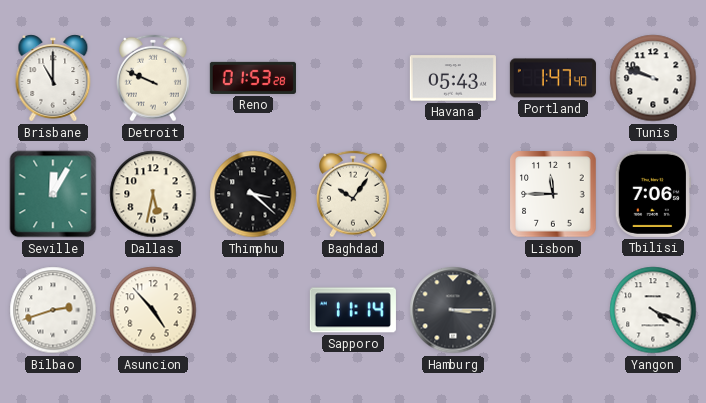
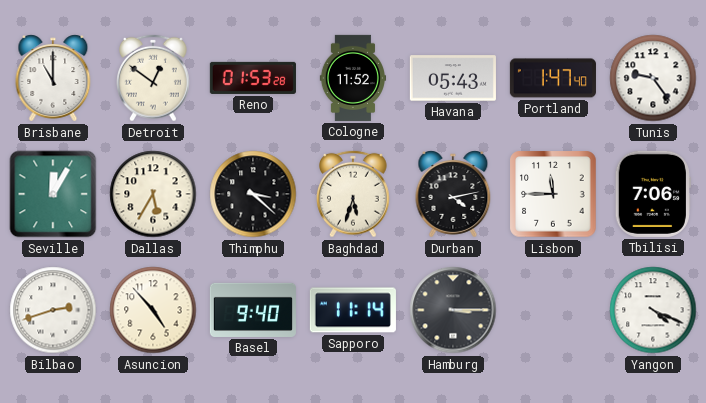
Detroit: 9:49 -> 12:51
Cologne: none -> 11:52
Tunis: 9:48 -> 9:24
Dallas: 5:32 -> 5:35
Baghdad: 10:06 -> 5:33
Durban: none -> 4:13
Basel: none -> 9:40
